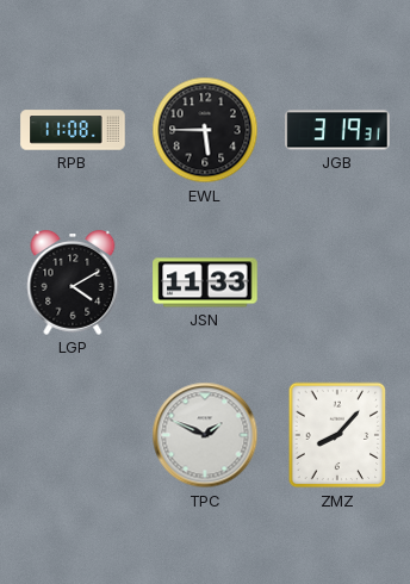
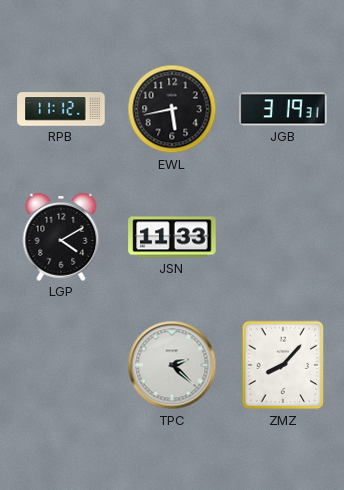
RPB: 11:08 -> 11:12
EWL: 5:45 -> 5:43
TPC: 1:49 -> 2:22
